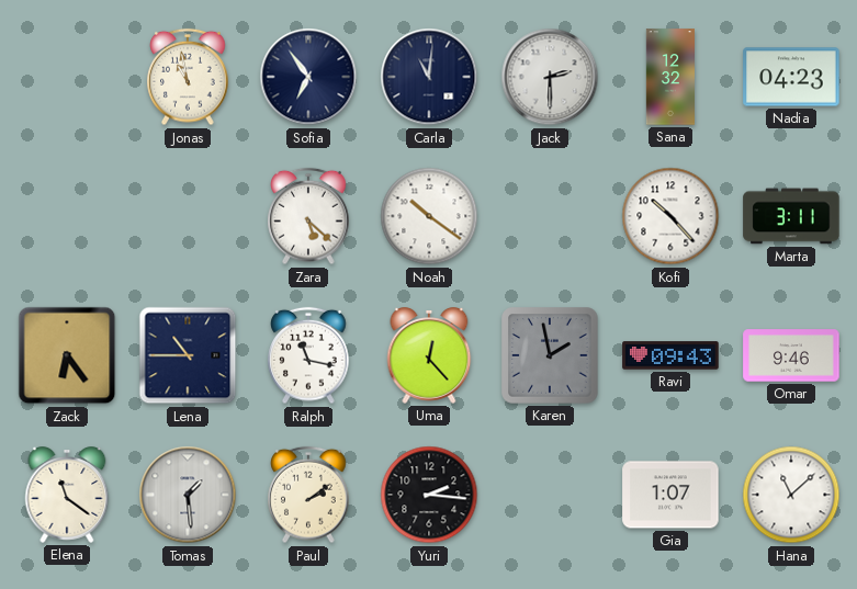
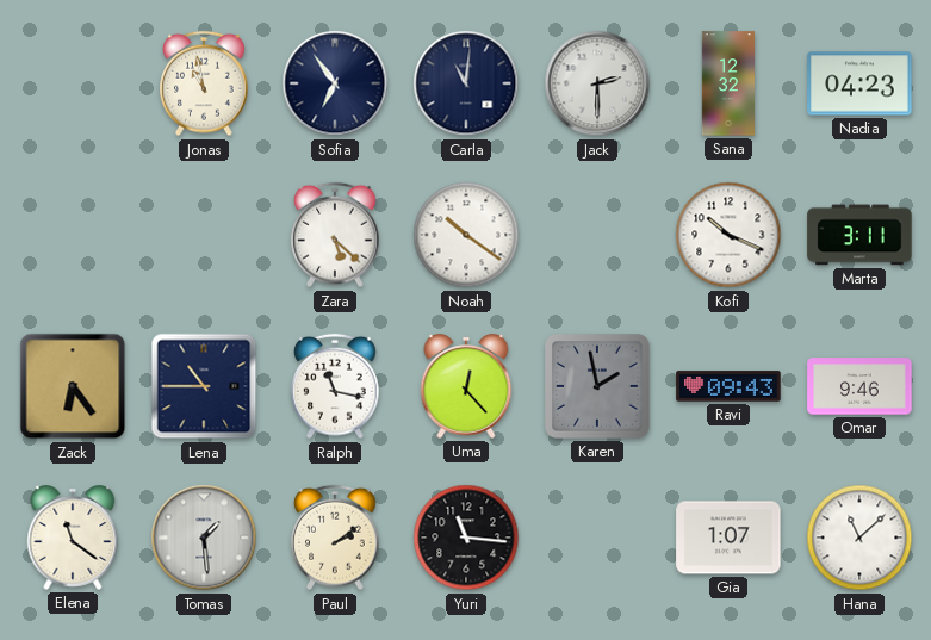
Kofi: 10:23 -> 10:19
Yuri: 2:16 -> 11:16
